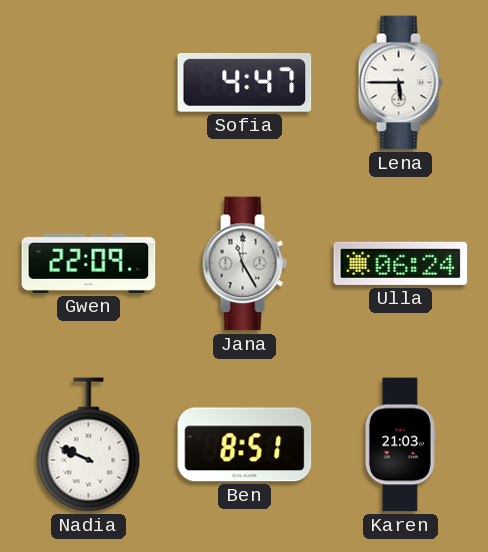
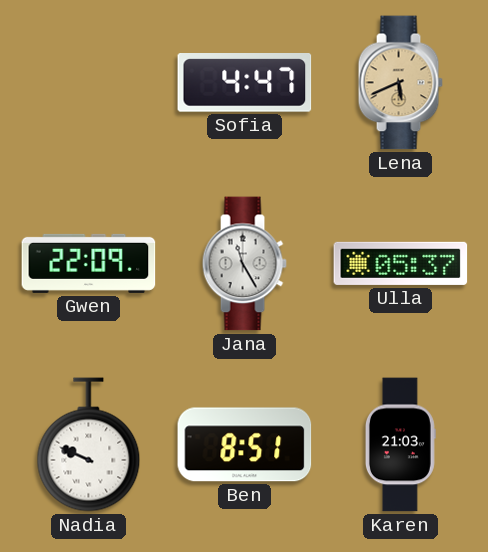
Lena: 5:45 -> 5:41
Lena dial: white -> champagne
Ulla: 06:24 -> 05:37
